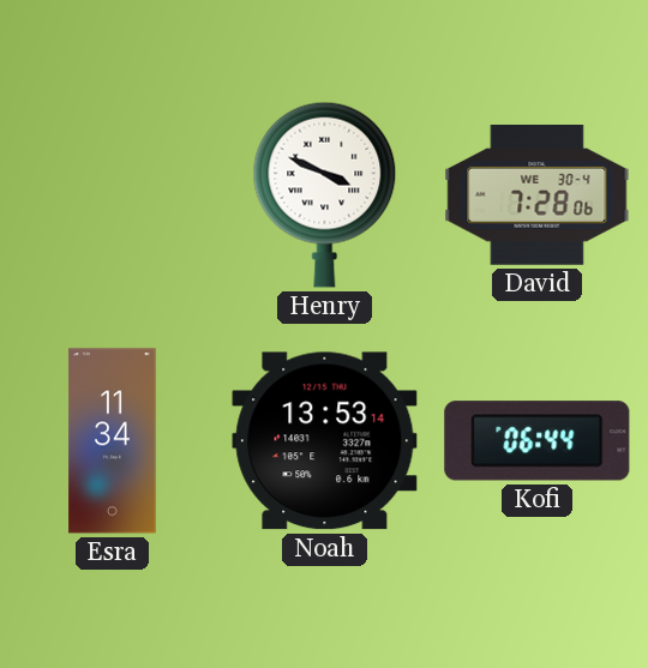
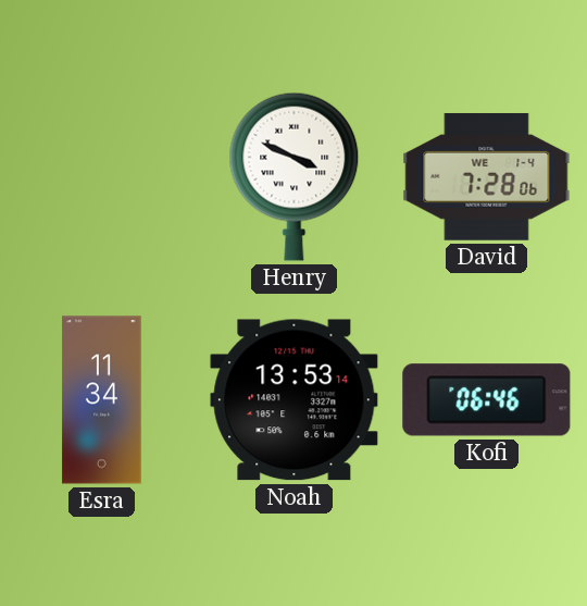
David date: WE 30-4 -> WE 1-4
Kofi: 06:44 -> 06:46
